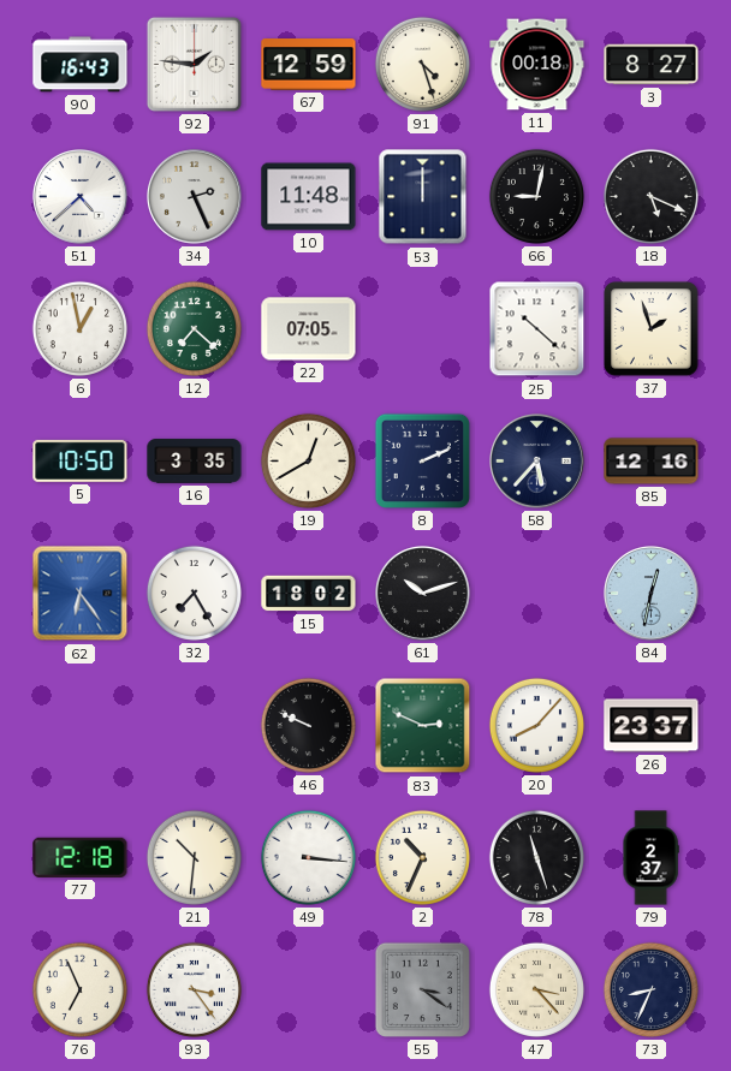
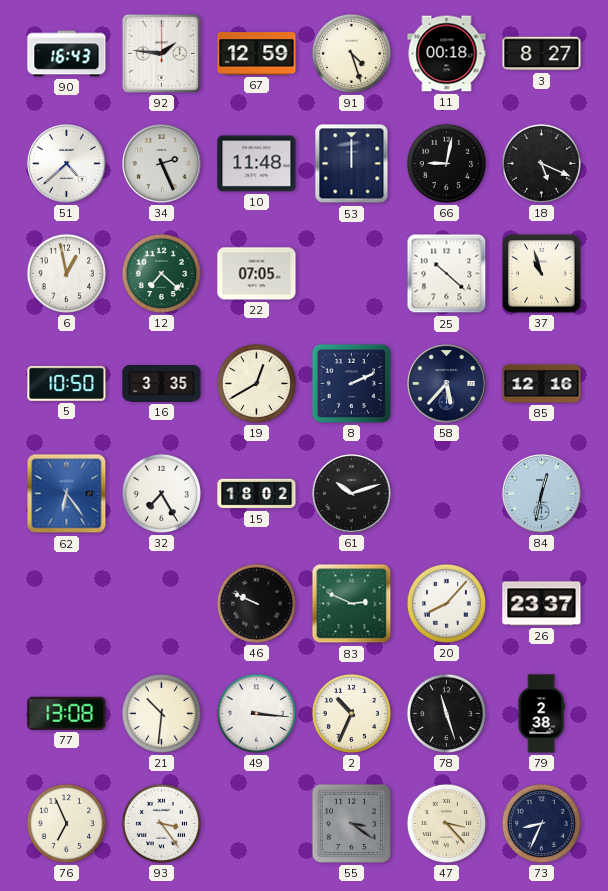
37: 1:57 -> 10:57
77: 12:18 -> 13:08
79: 2:37 -> 2:38
